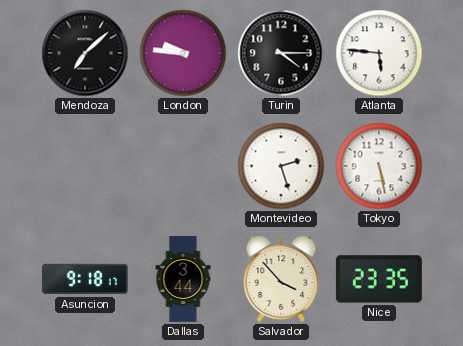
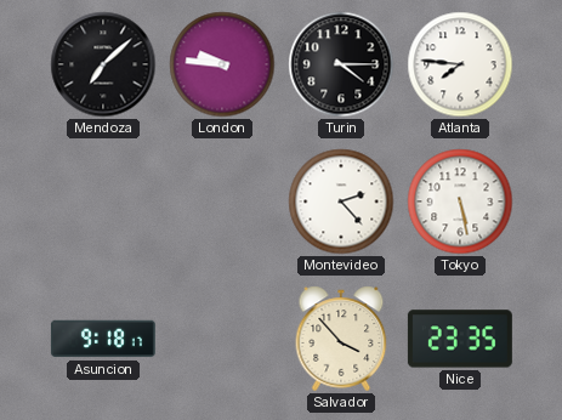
Atlanta: 5:46 -> 7:46
Montevideo: 2:27 -> 2:23
Dallas: 3:44 -> none
